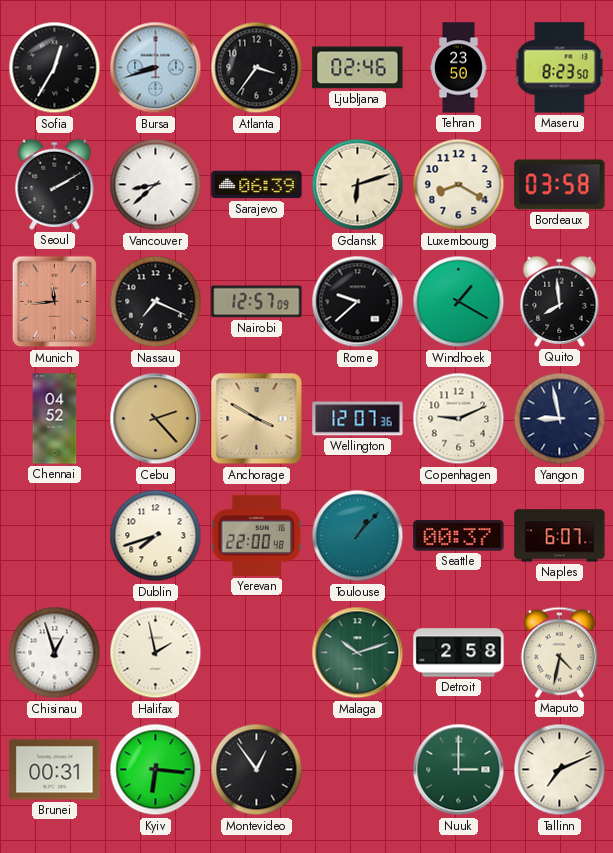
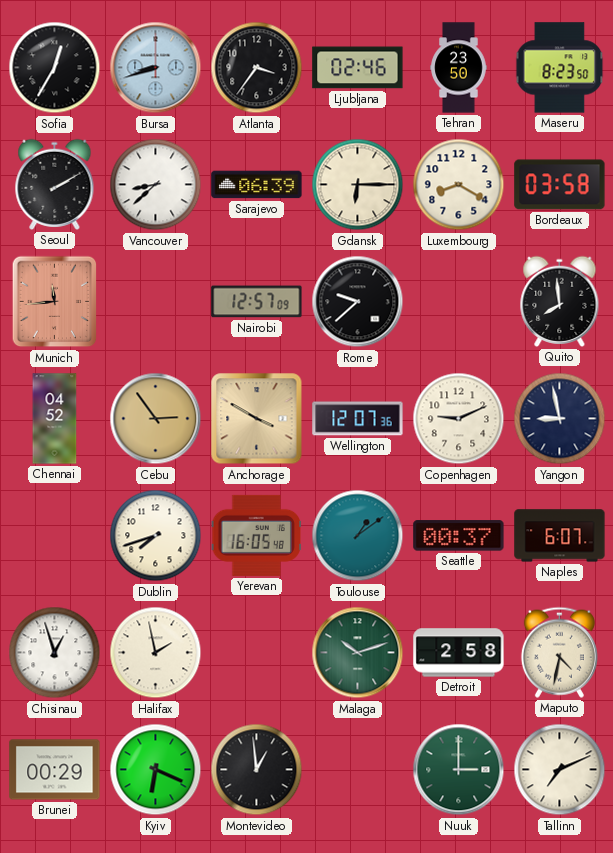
Gdansk: 6:12 -> 6:15
Nassau: 7:19 -> none
Windhoek: 1:20 -> none
Cebu: 2:23 -> 2:54
Yerevan: 22:00 -> 16:05
Toulouse: 1:07 -> 1:09
Brunei: 00:31 -> 00:29
Kyiv: 6:16 -> 6:19
Montevideo: 12:54 -> 12:59
